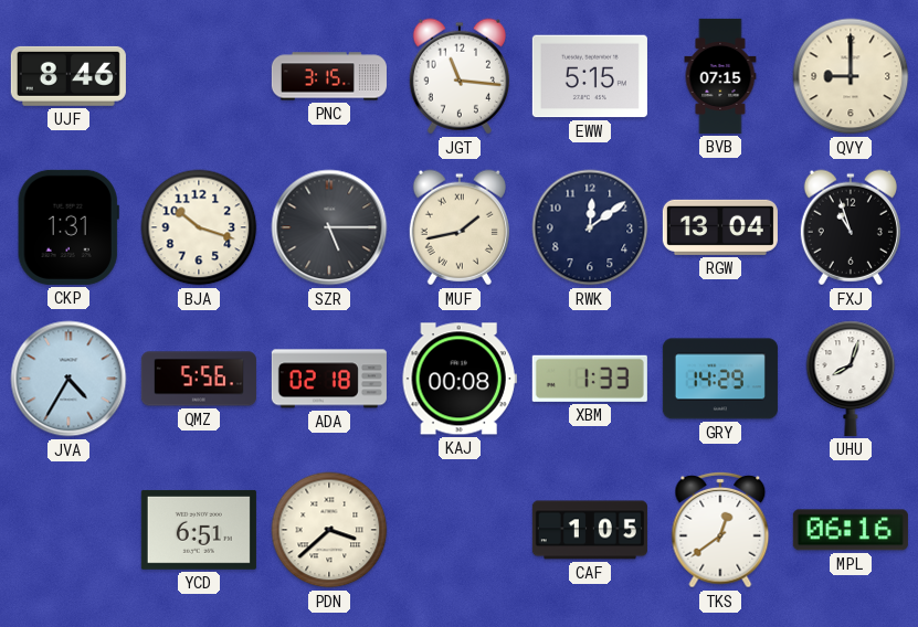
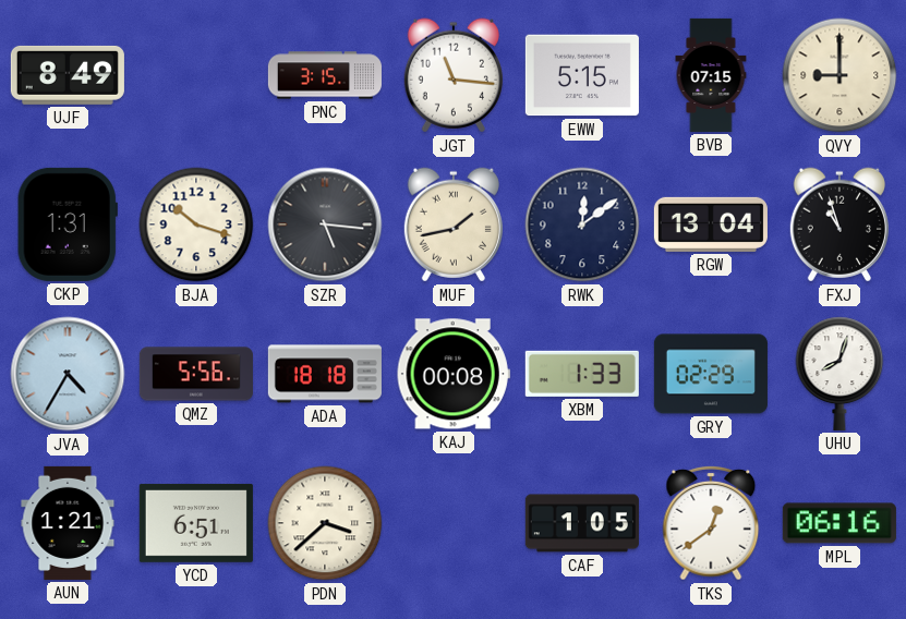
UJF: 8:46 -> 8:49
SZR: 5:15 -> 5:16
ADA: 02:18 -> 18:18
GRY: 14:29 -> 02:29
AUN: none -> 1:21
